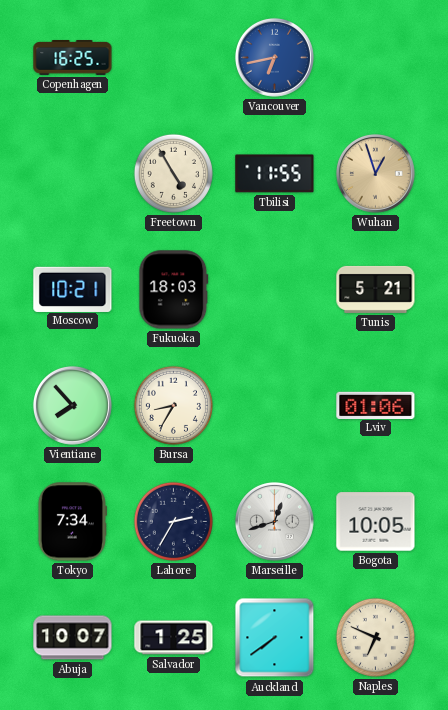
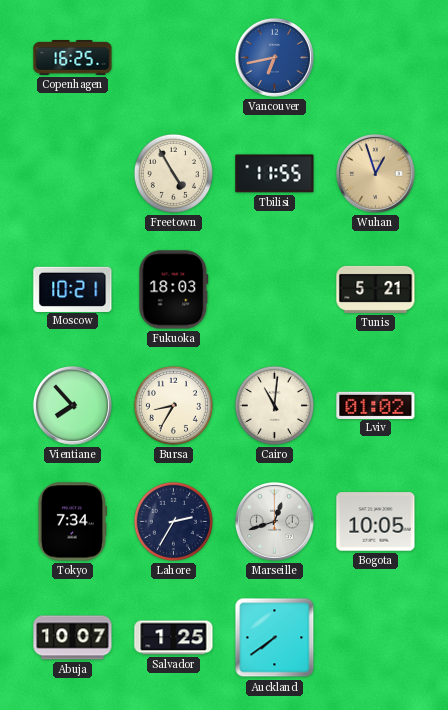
Cairo: none -> 11:01
Lviv: 01:06 -> 01:02
Naples: 6:49 -> none
